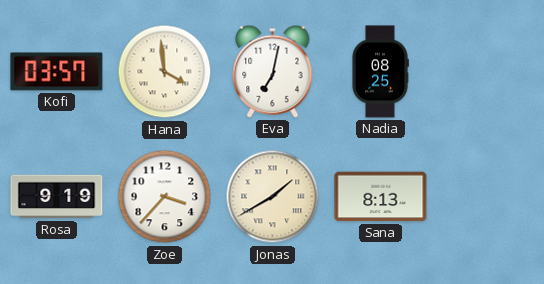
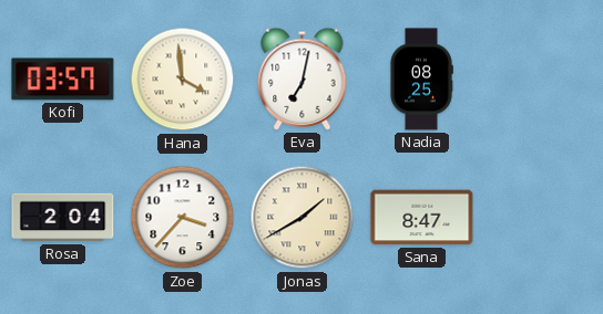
Rosa: 9:19 -> 2:04
Sana: 8:13 -> 8:47
